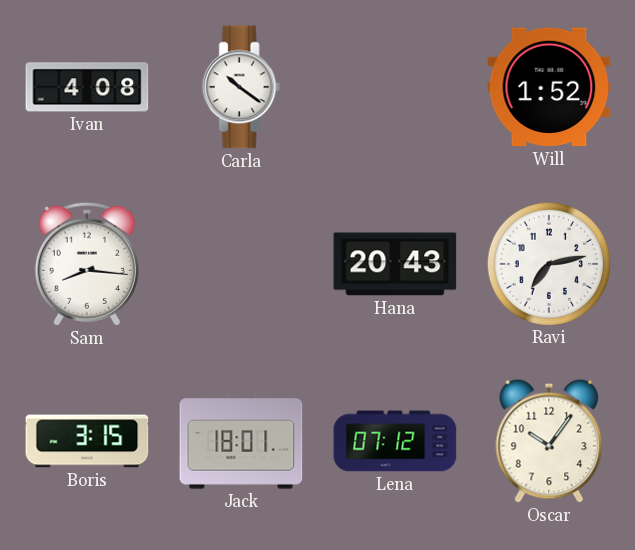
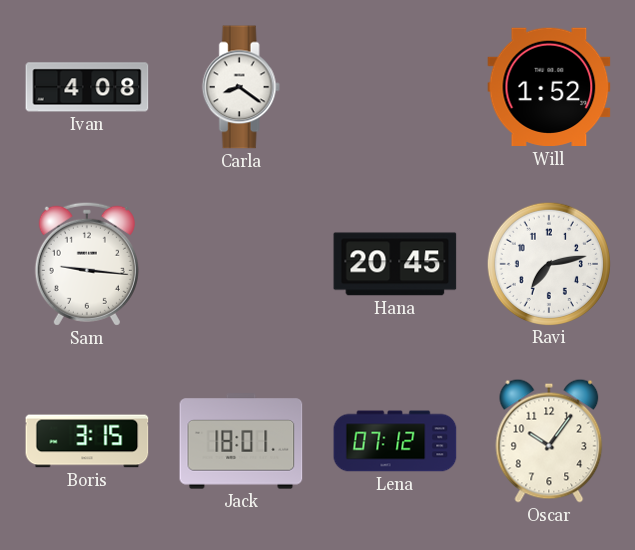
Carla: 10:21 -> 8:21
Sam: 8:16 -> 9:16
Hana: 20:43 -> 20:45
